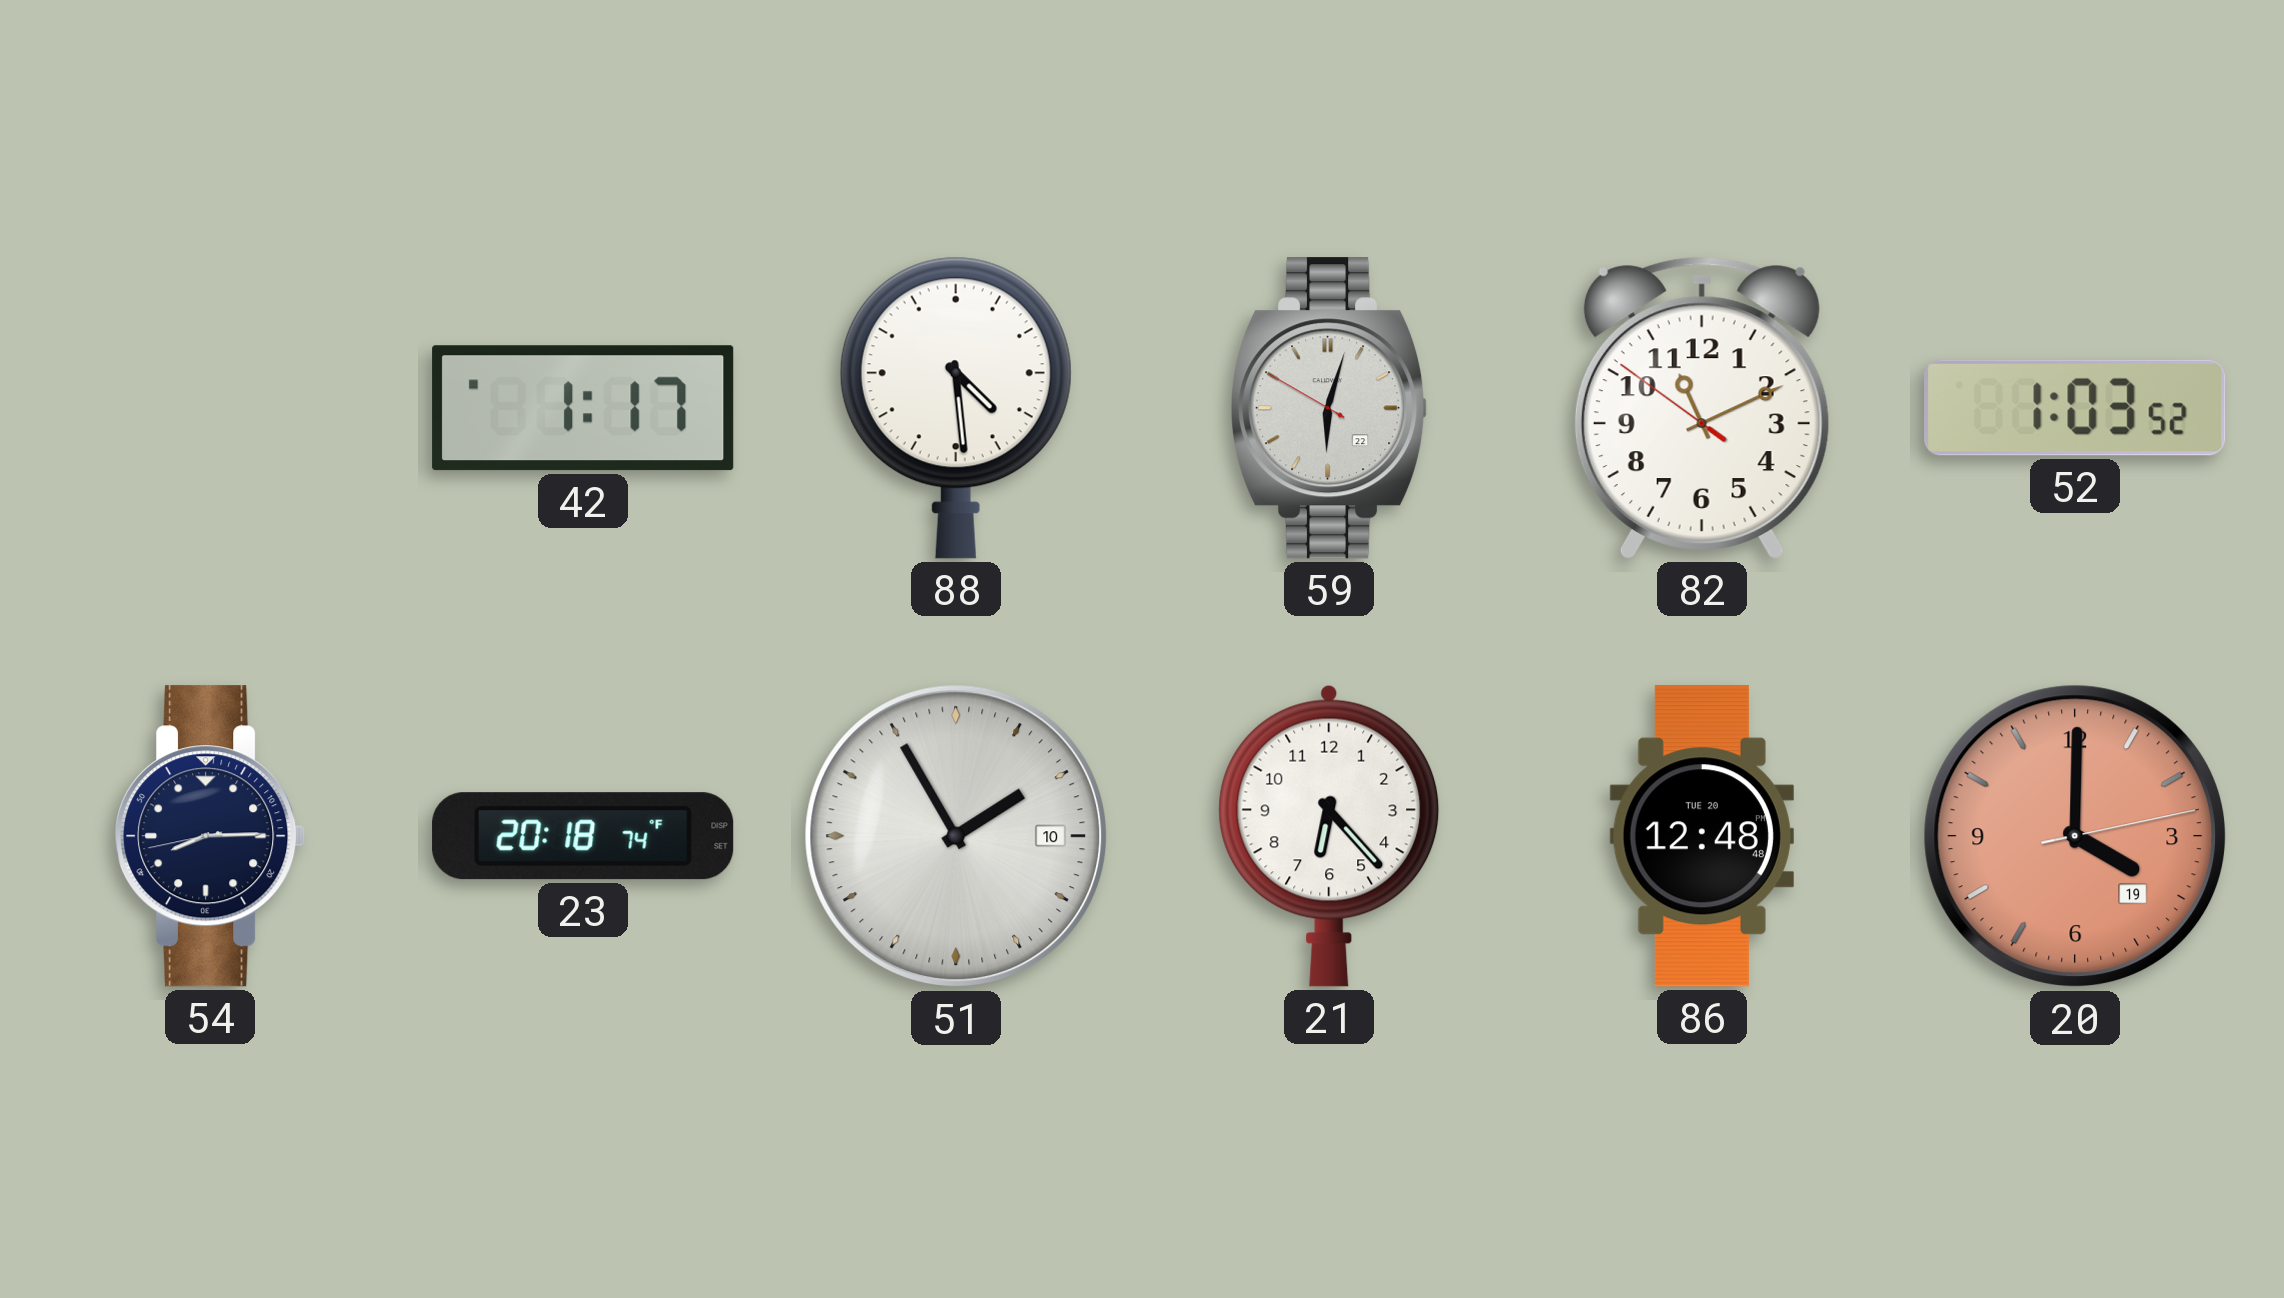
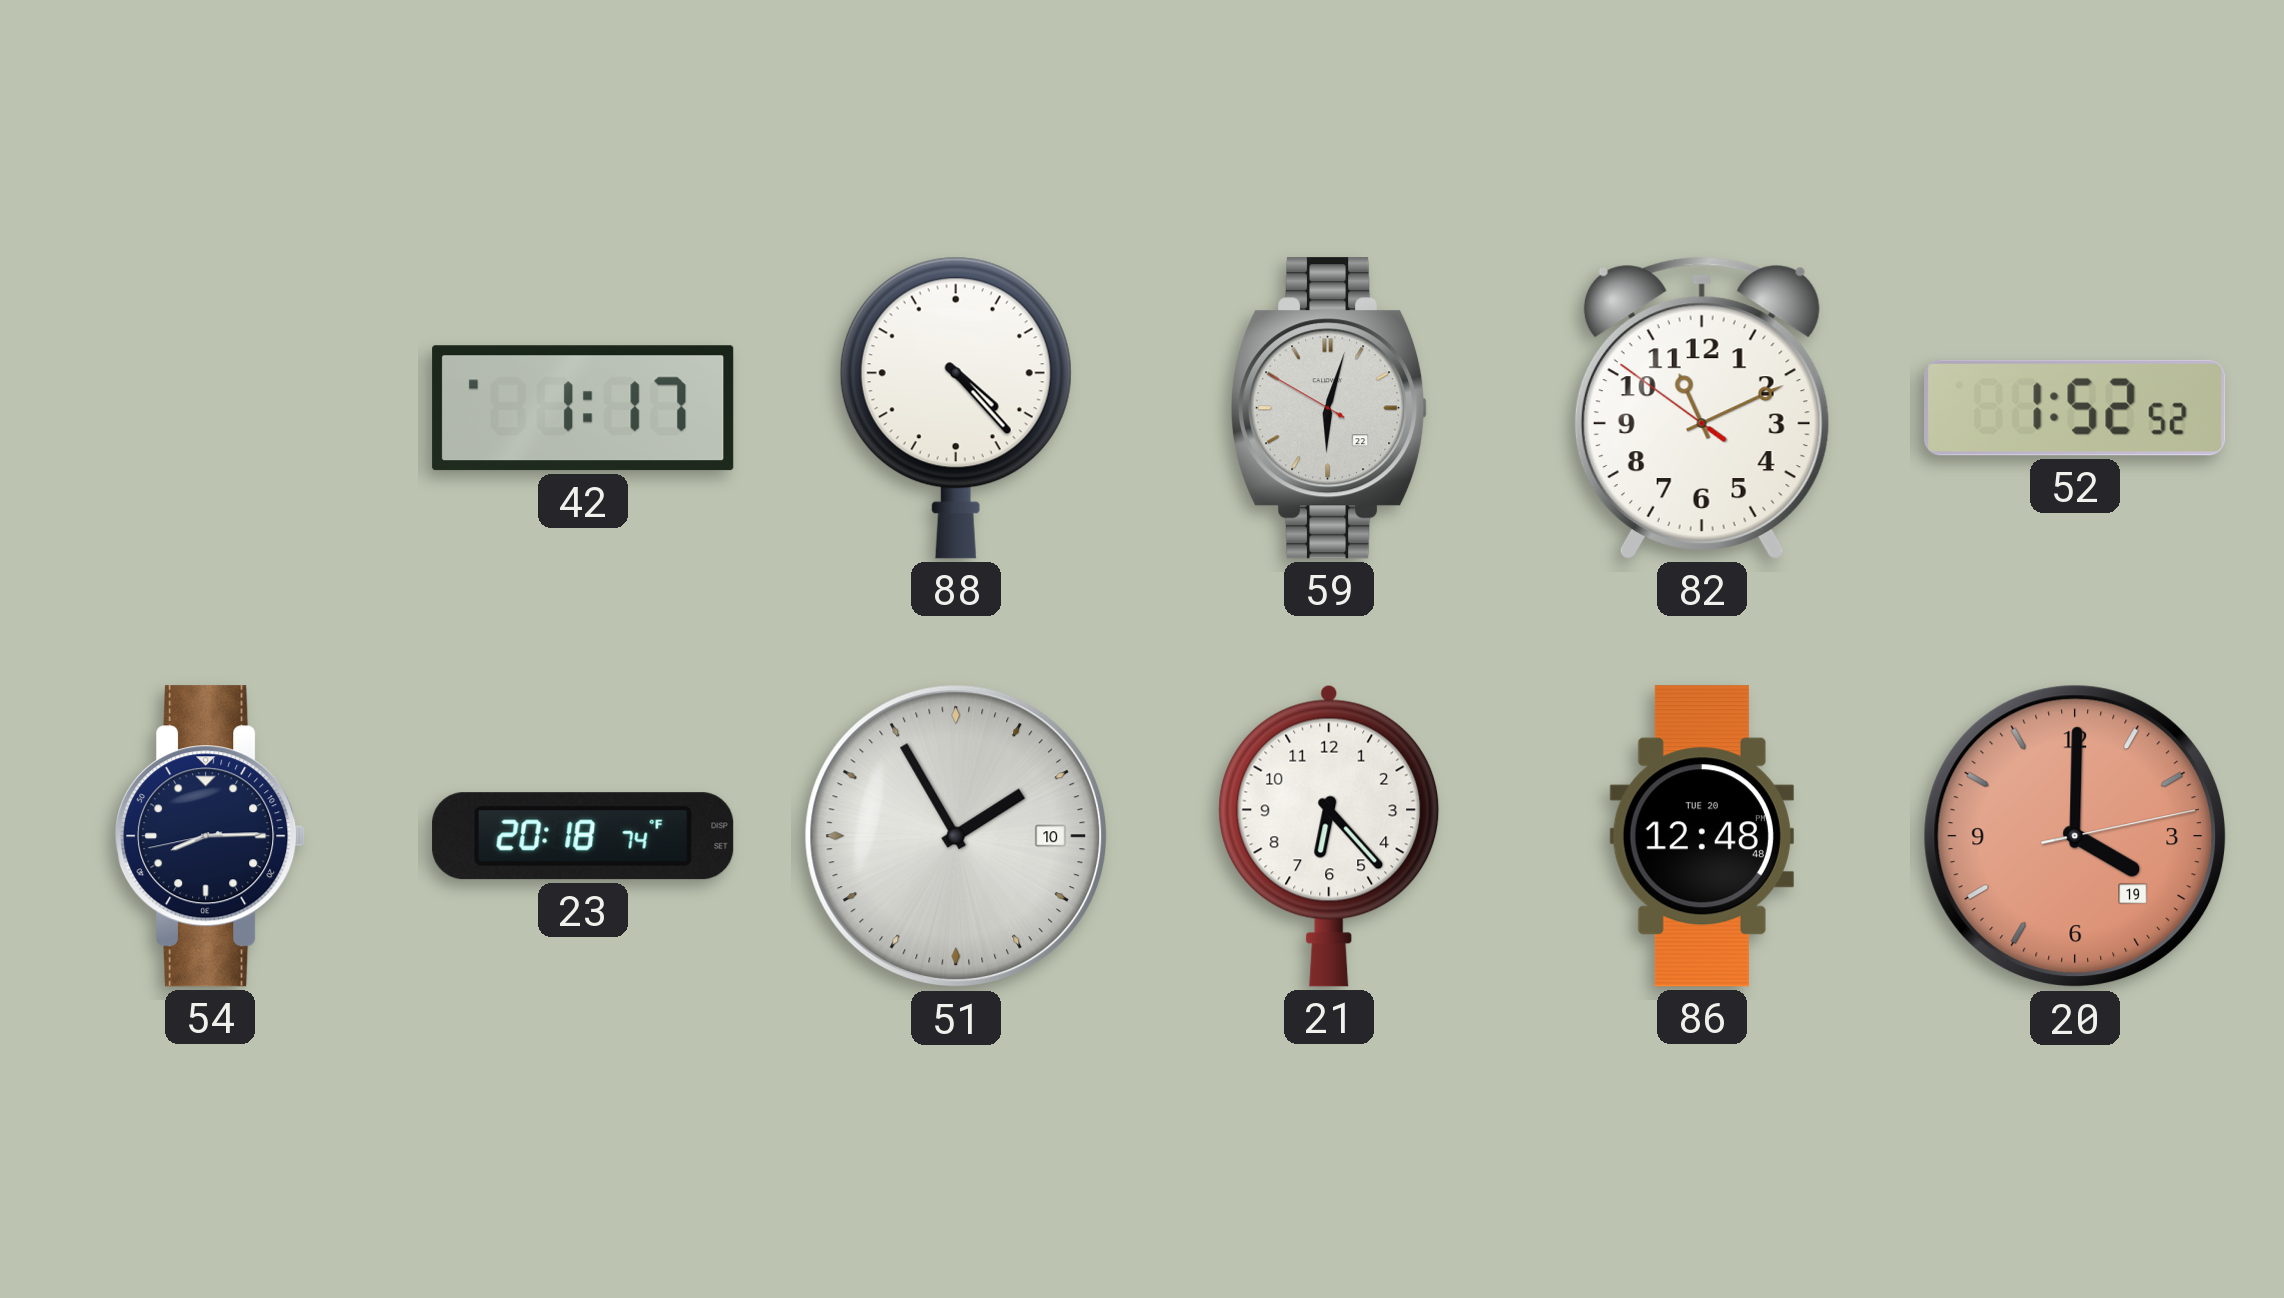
88: 4:29 -> 4:23
52: 1:03 -> 1:52
